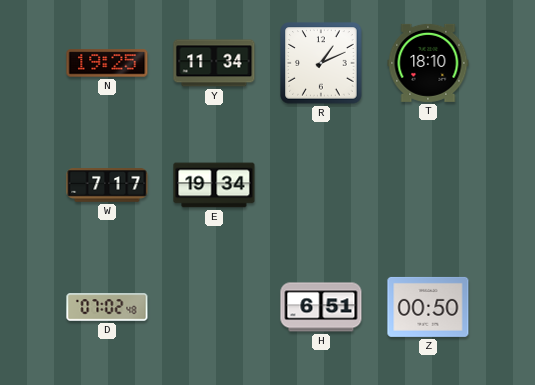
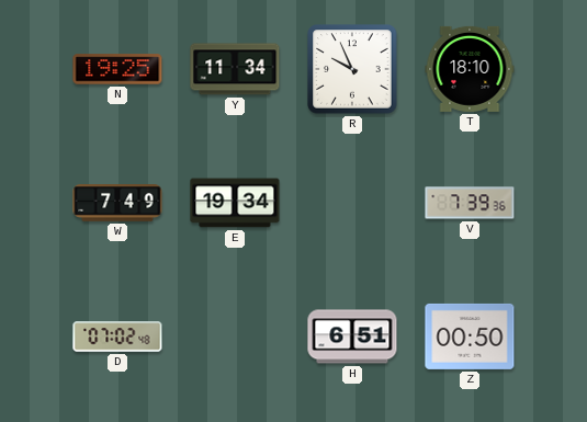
R: 1:11 -> 9:56
W: 7:17 -> 7:49
V: none -> 7:39
